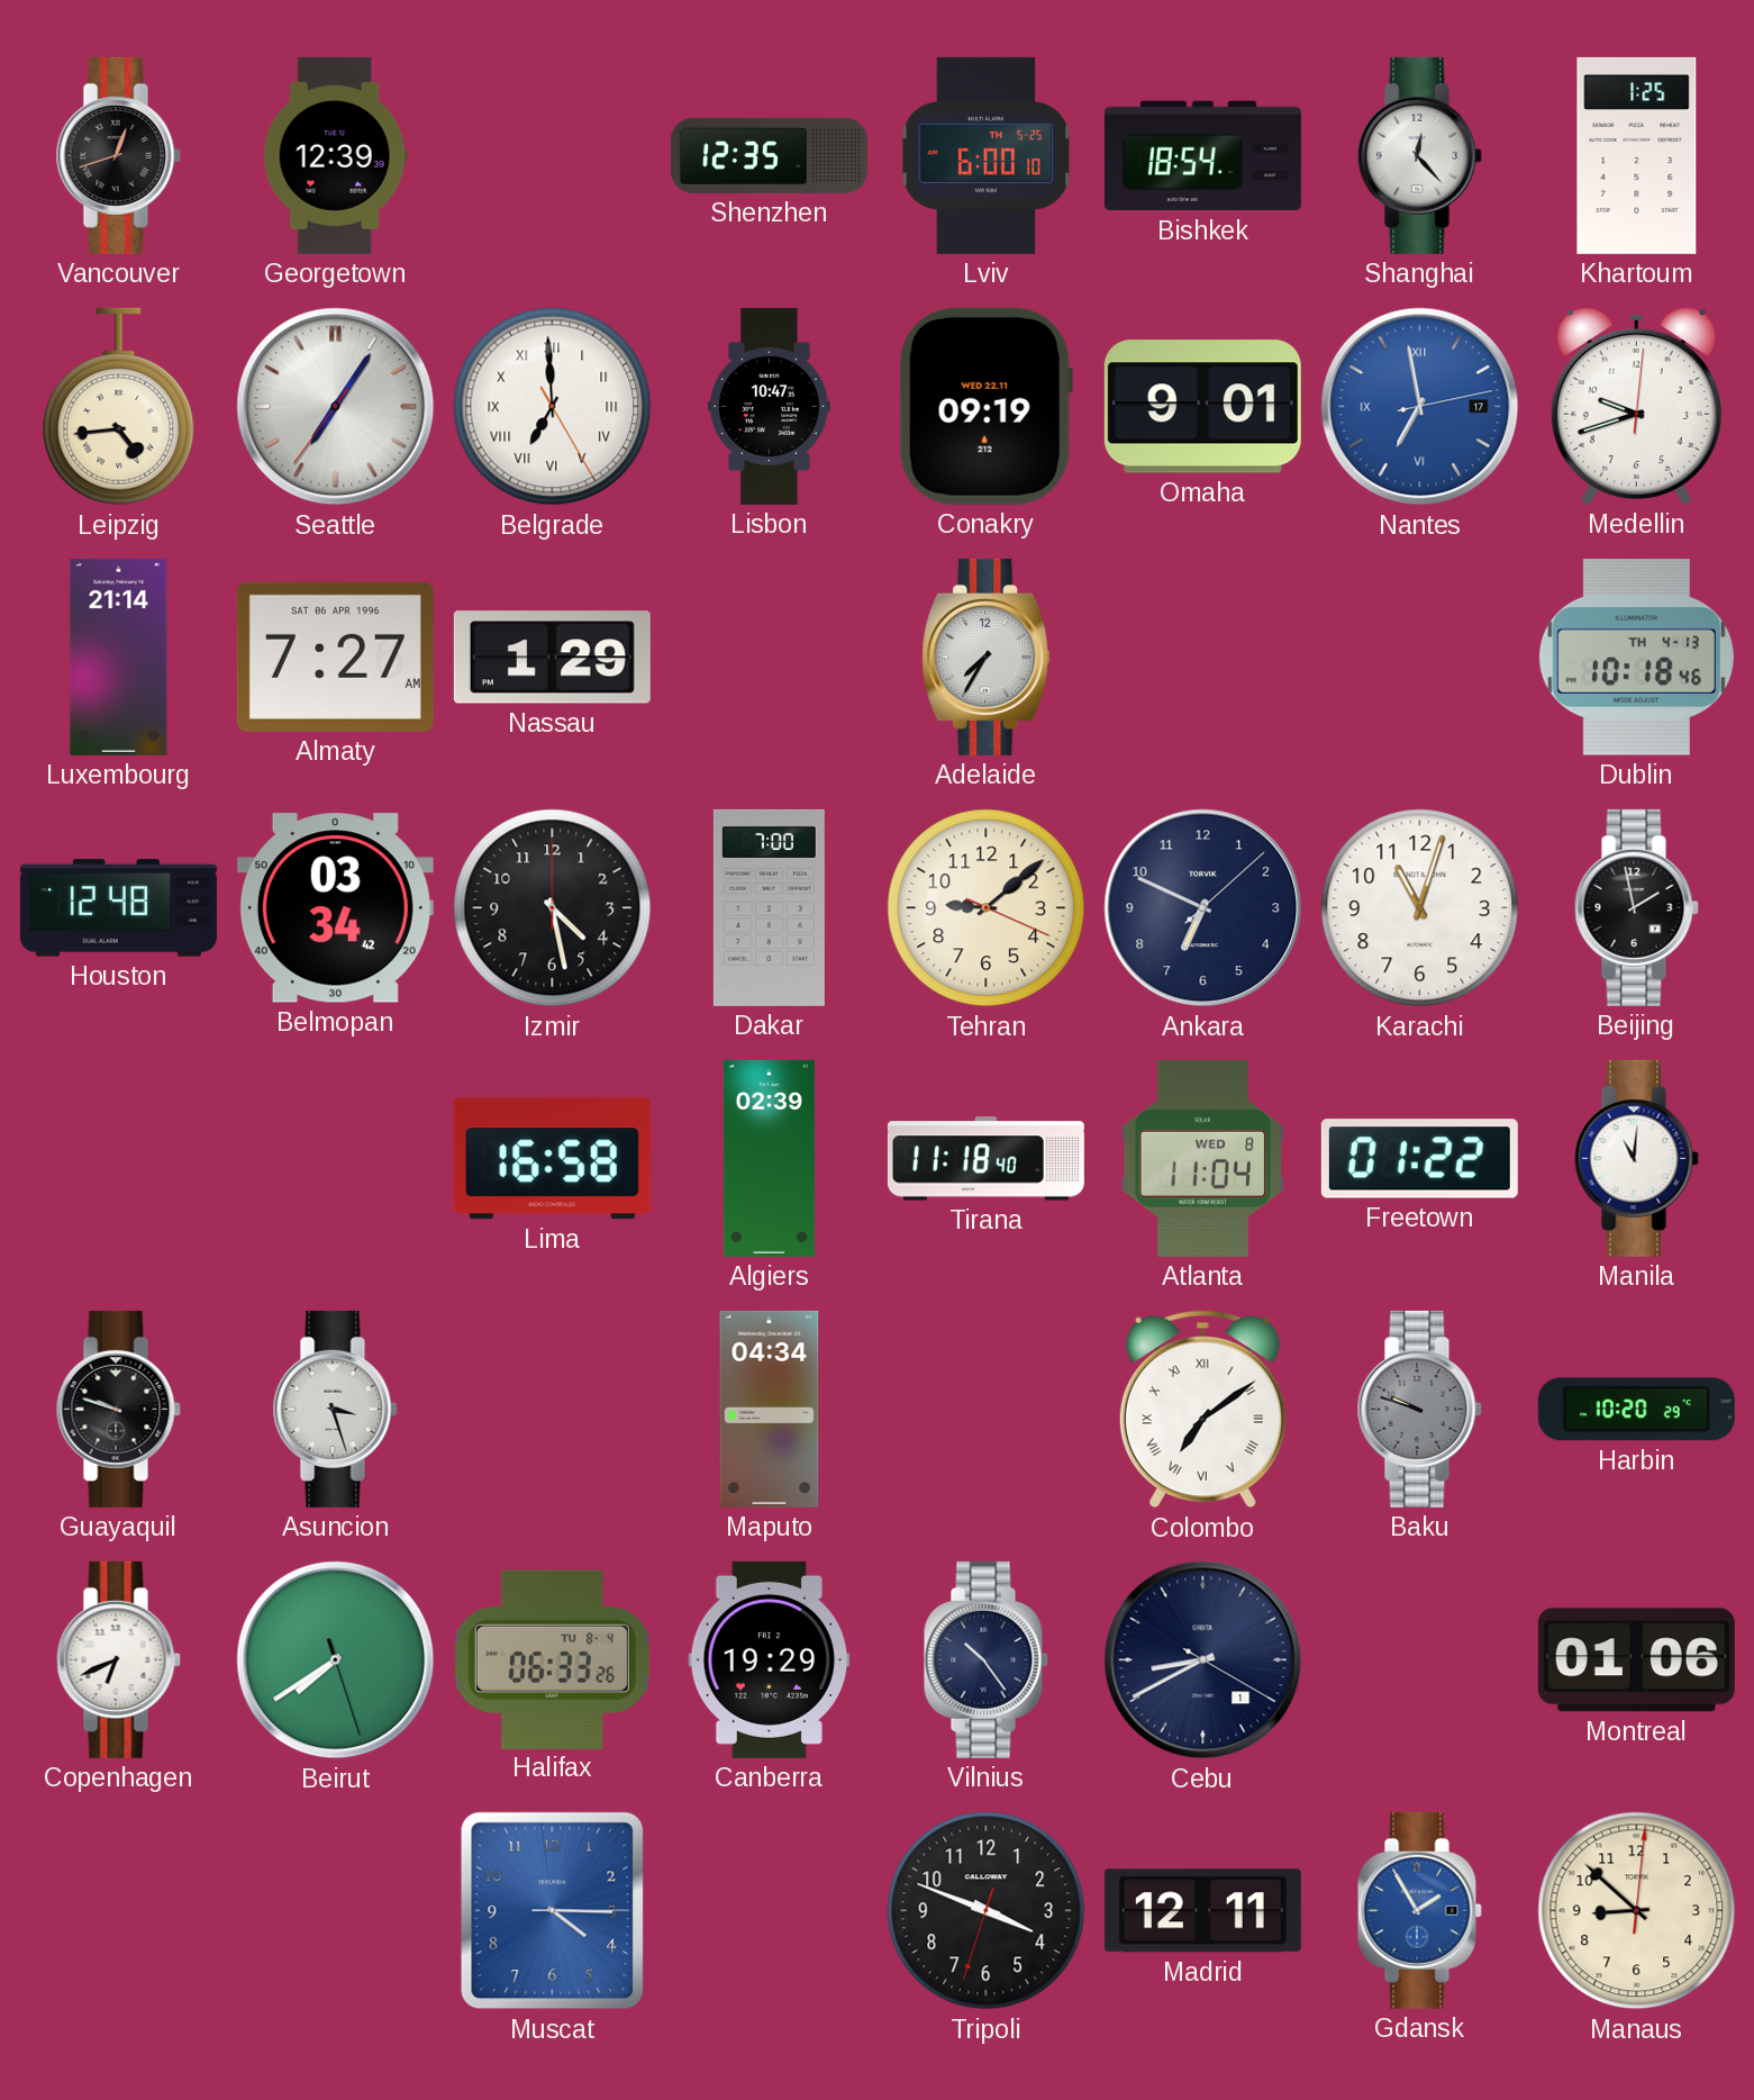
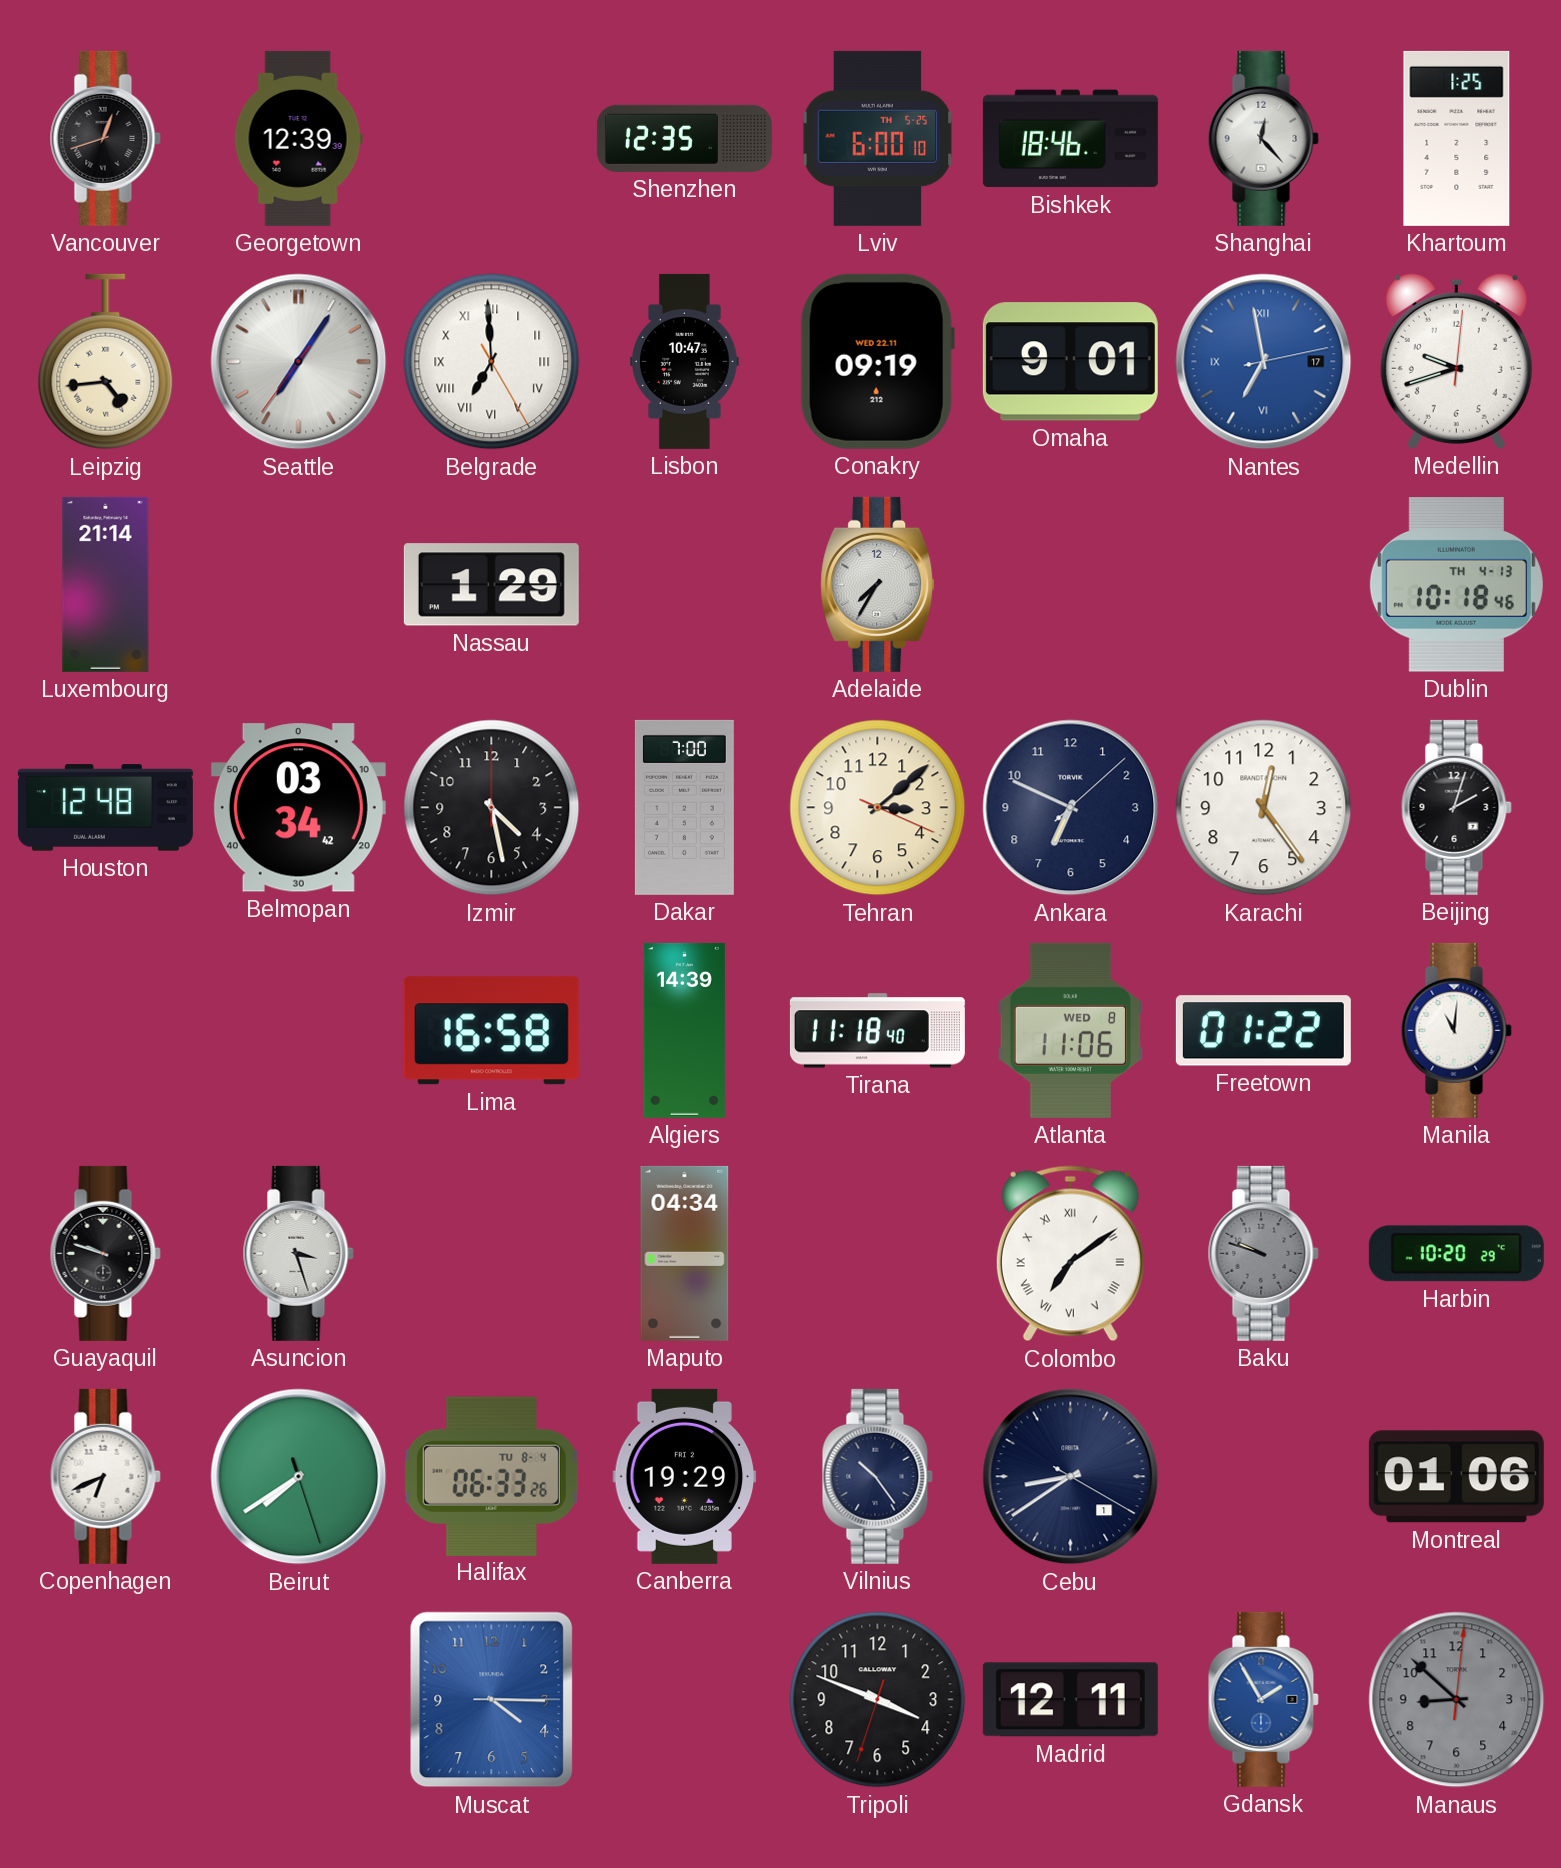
Bishkek: 18:54 -> 18:46
Almaty: 7:27 -> none
Tehran: 9:08 -> 3:08
Karachi: 11:03 -> 12:24
Beijing: 1:58 -> 2:03
Algiers: 02:39 -> 14:39
Atlanta: 11:04 -> 11:06
Cebu: 8:40 -> 8:39
Manaus dial: cream -> grey
